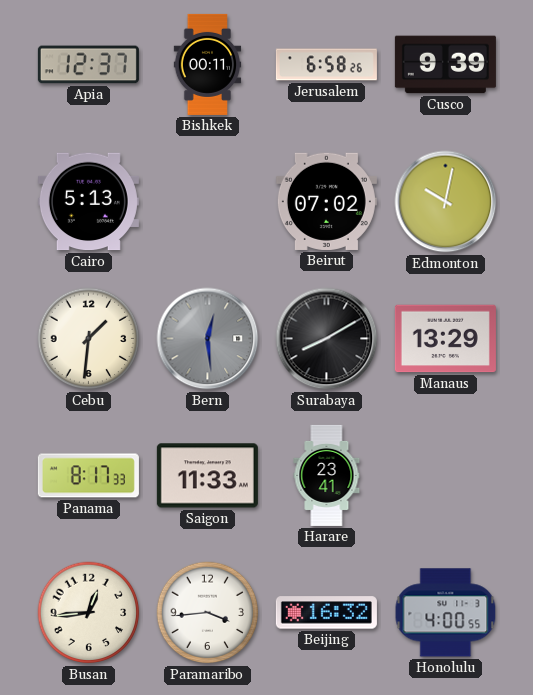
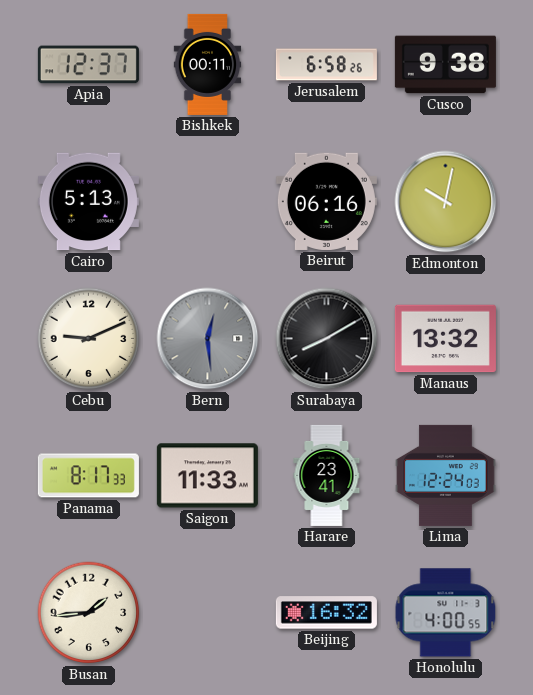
Cusco: 9:39 -> 9:38
Beirut: 07:02 -> 06:16
Cebu: 1:31 -> 9:11
Manaus: 13:29 -> 13:32
Lima: none -> 12:24
Busan: 12:44 -> 1:44
Paramaribo: 3:44 -> none
